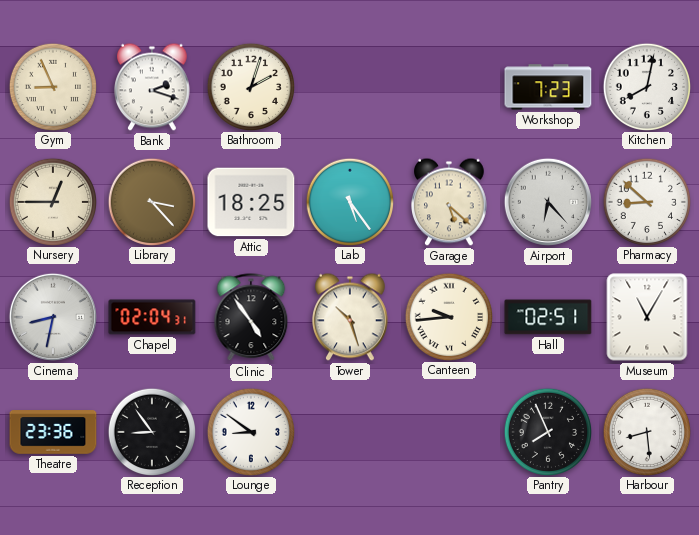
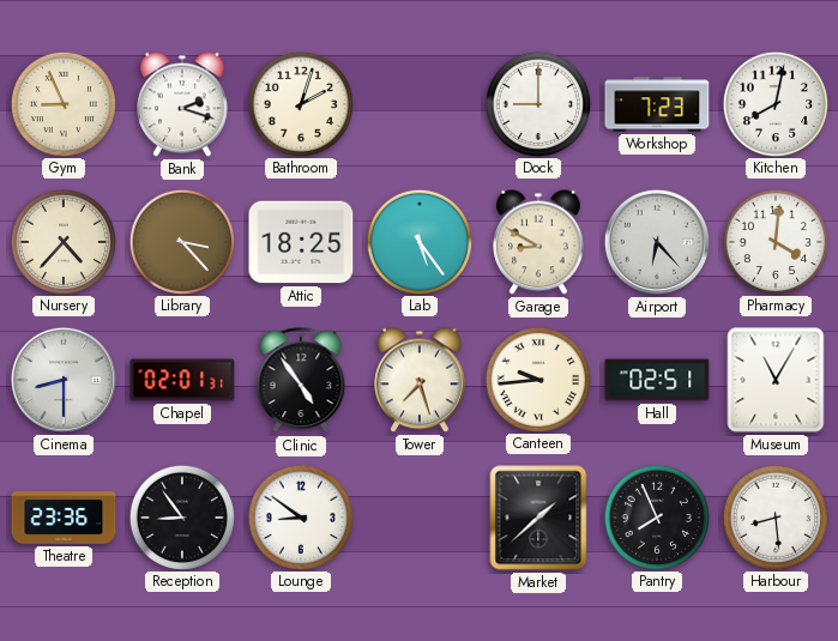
Dock: none -> 9:00
Nursery: 12:45 -> 4:37
Garage: 5:22 -> 8:50
Pharmacy: 8:52 -> 4:01
Cinema: 8:32 -> 8:30
Chapel: 02:04 -> 02:01
Tower: 10:27 -> 7:27
Market: none -> 1:38
